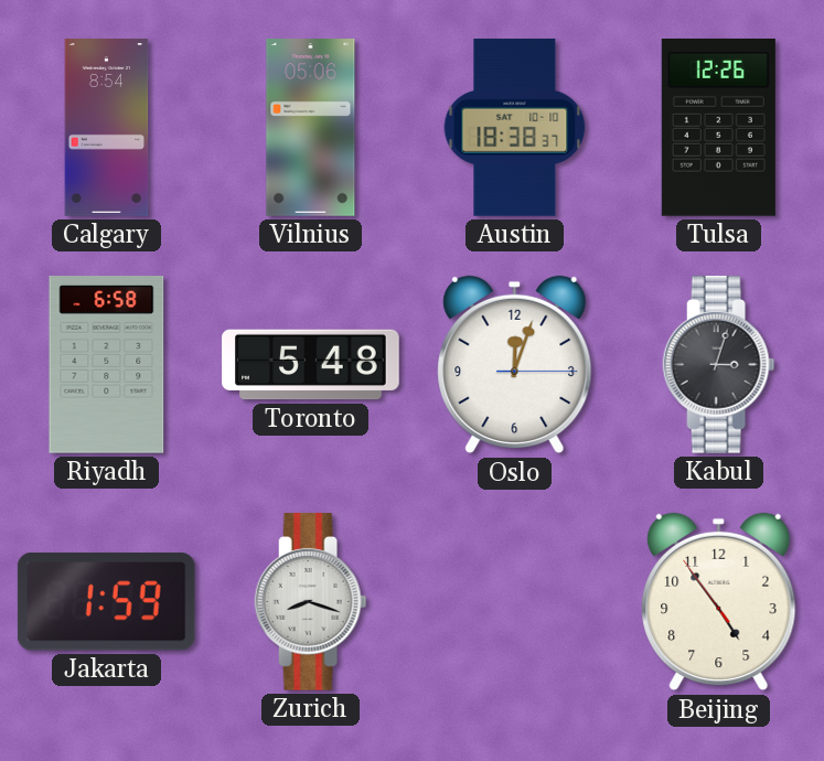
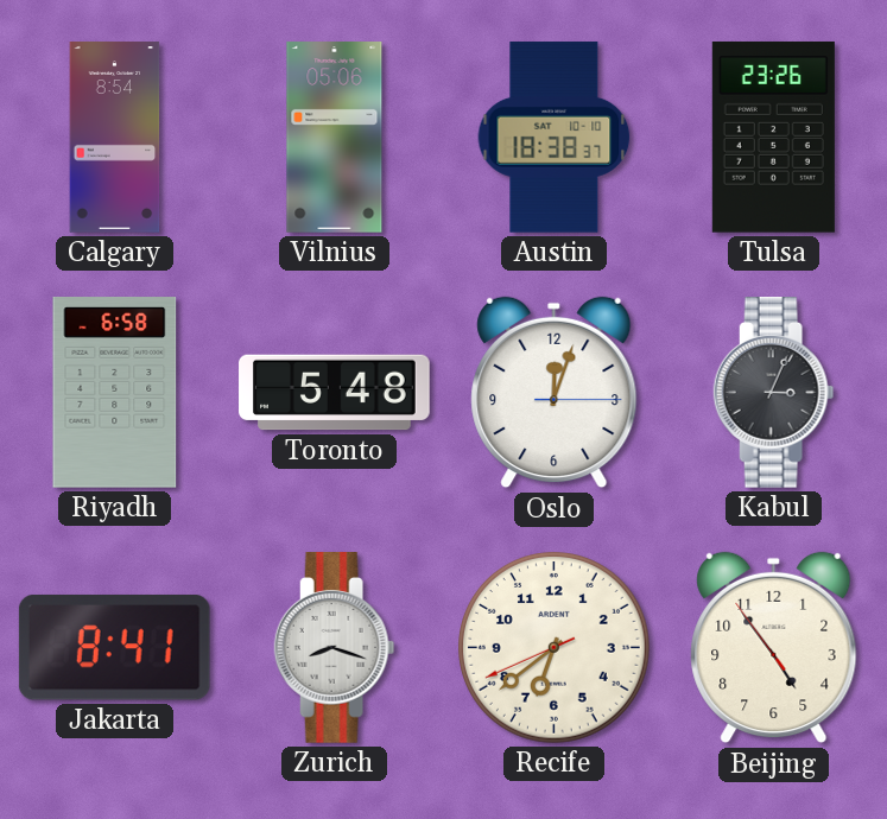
Tulsa: 12:26 -> 23:26
Kabul: 3:03 -> 3:04
Jakarta: 1:59 -> 8:41
Recife: none -> 6:38
